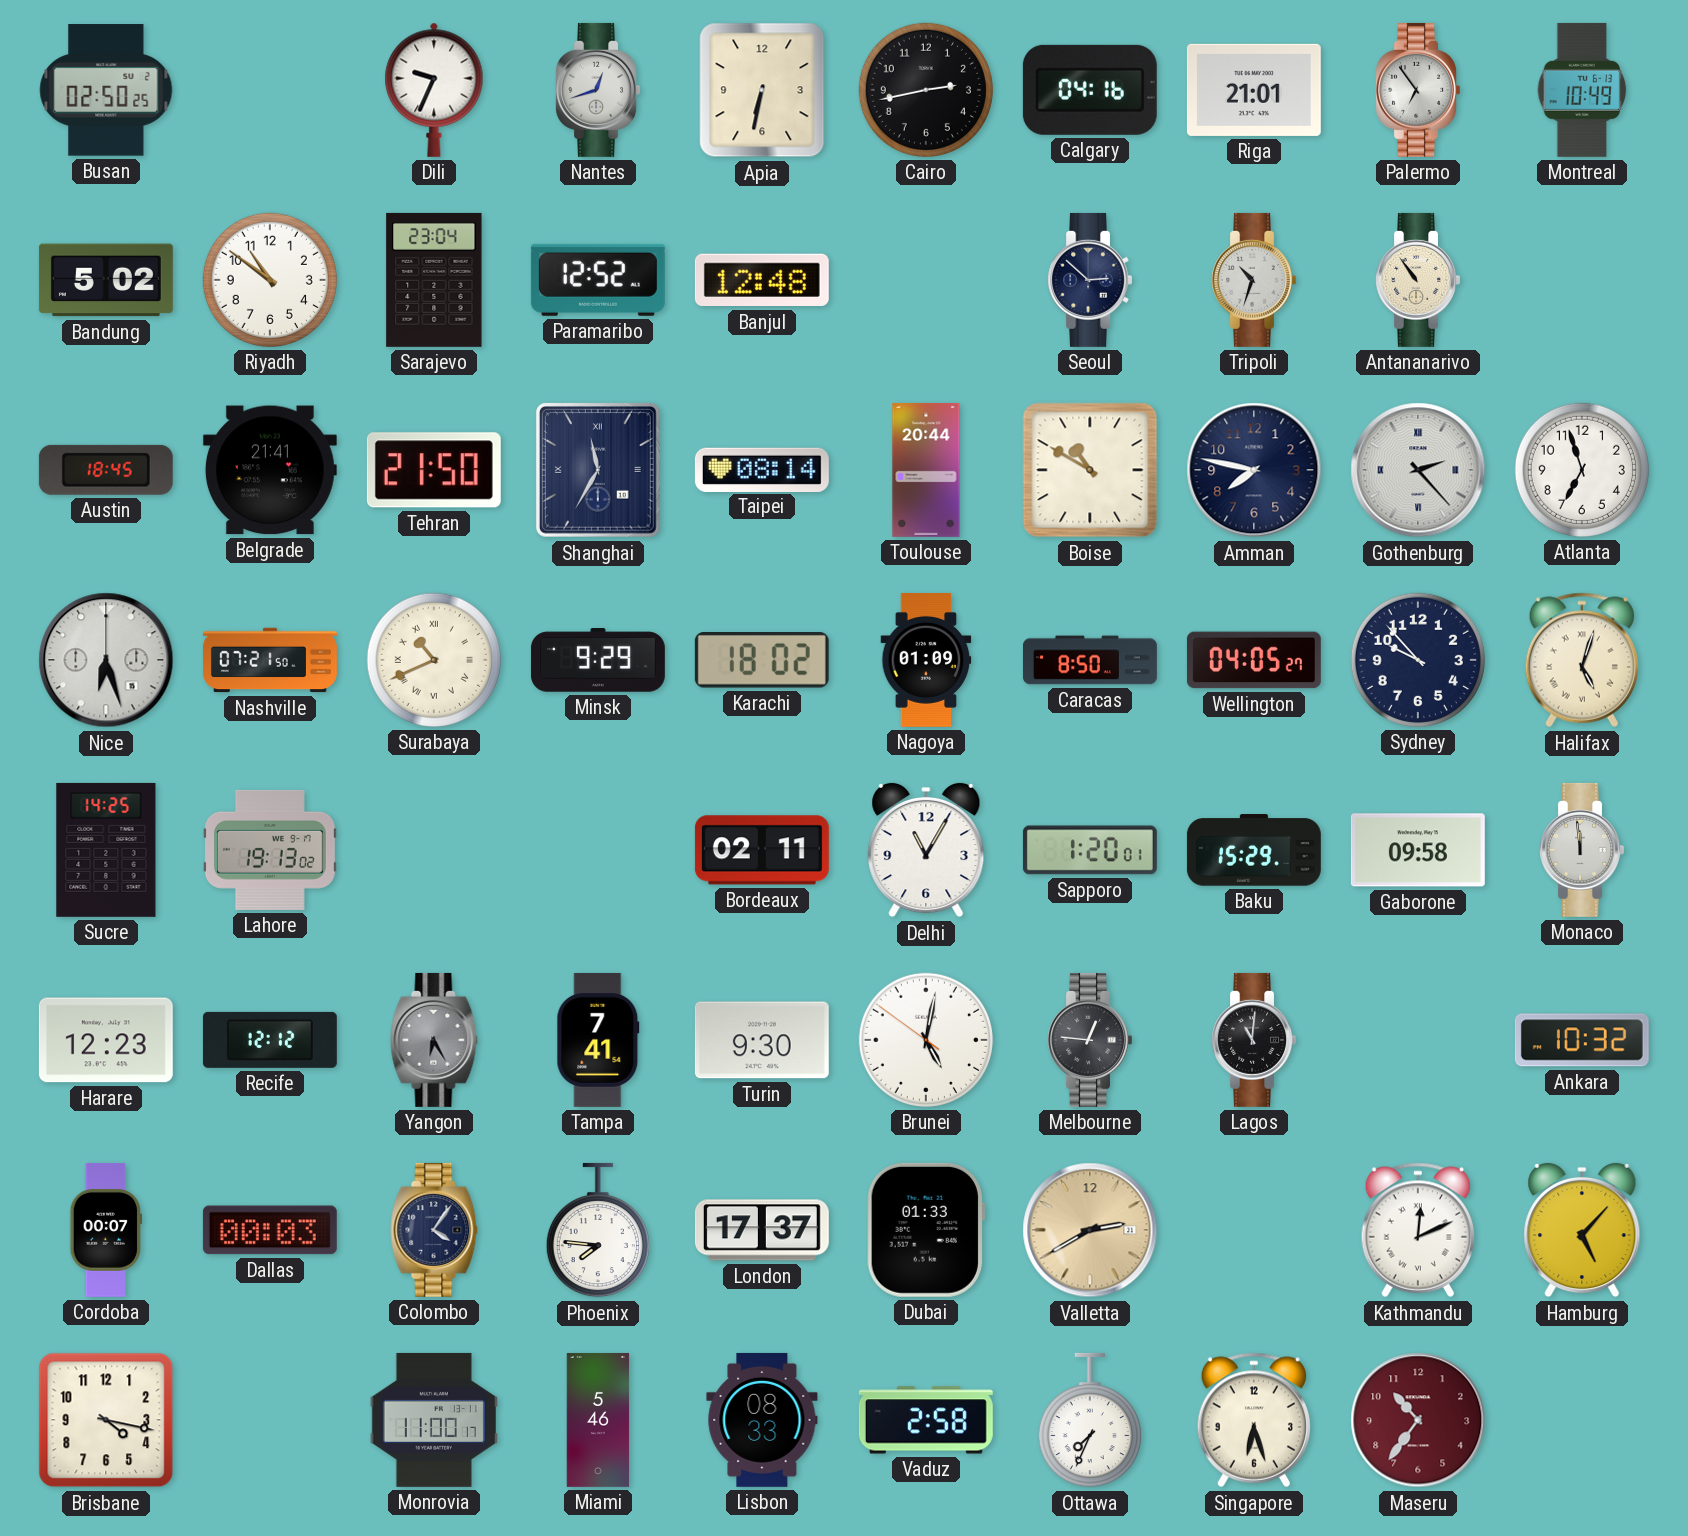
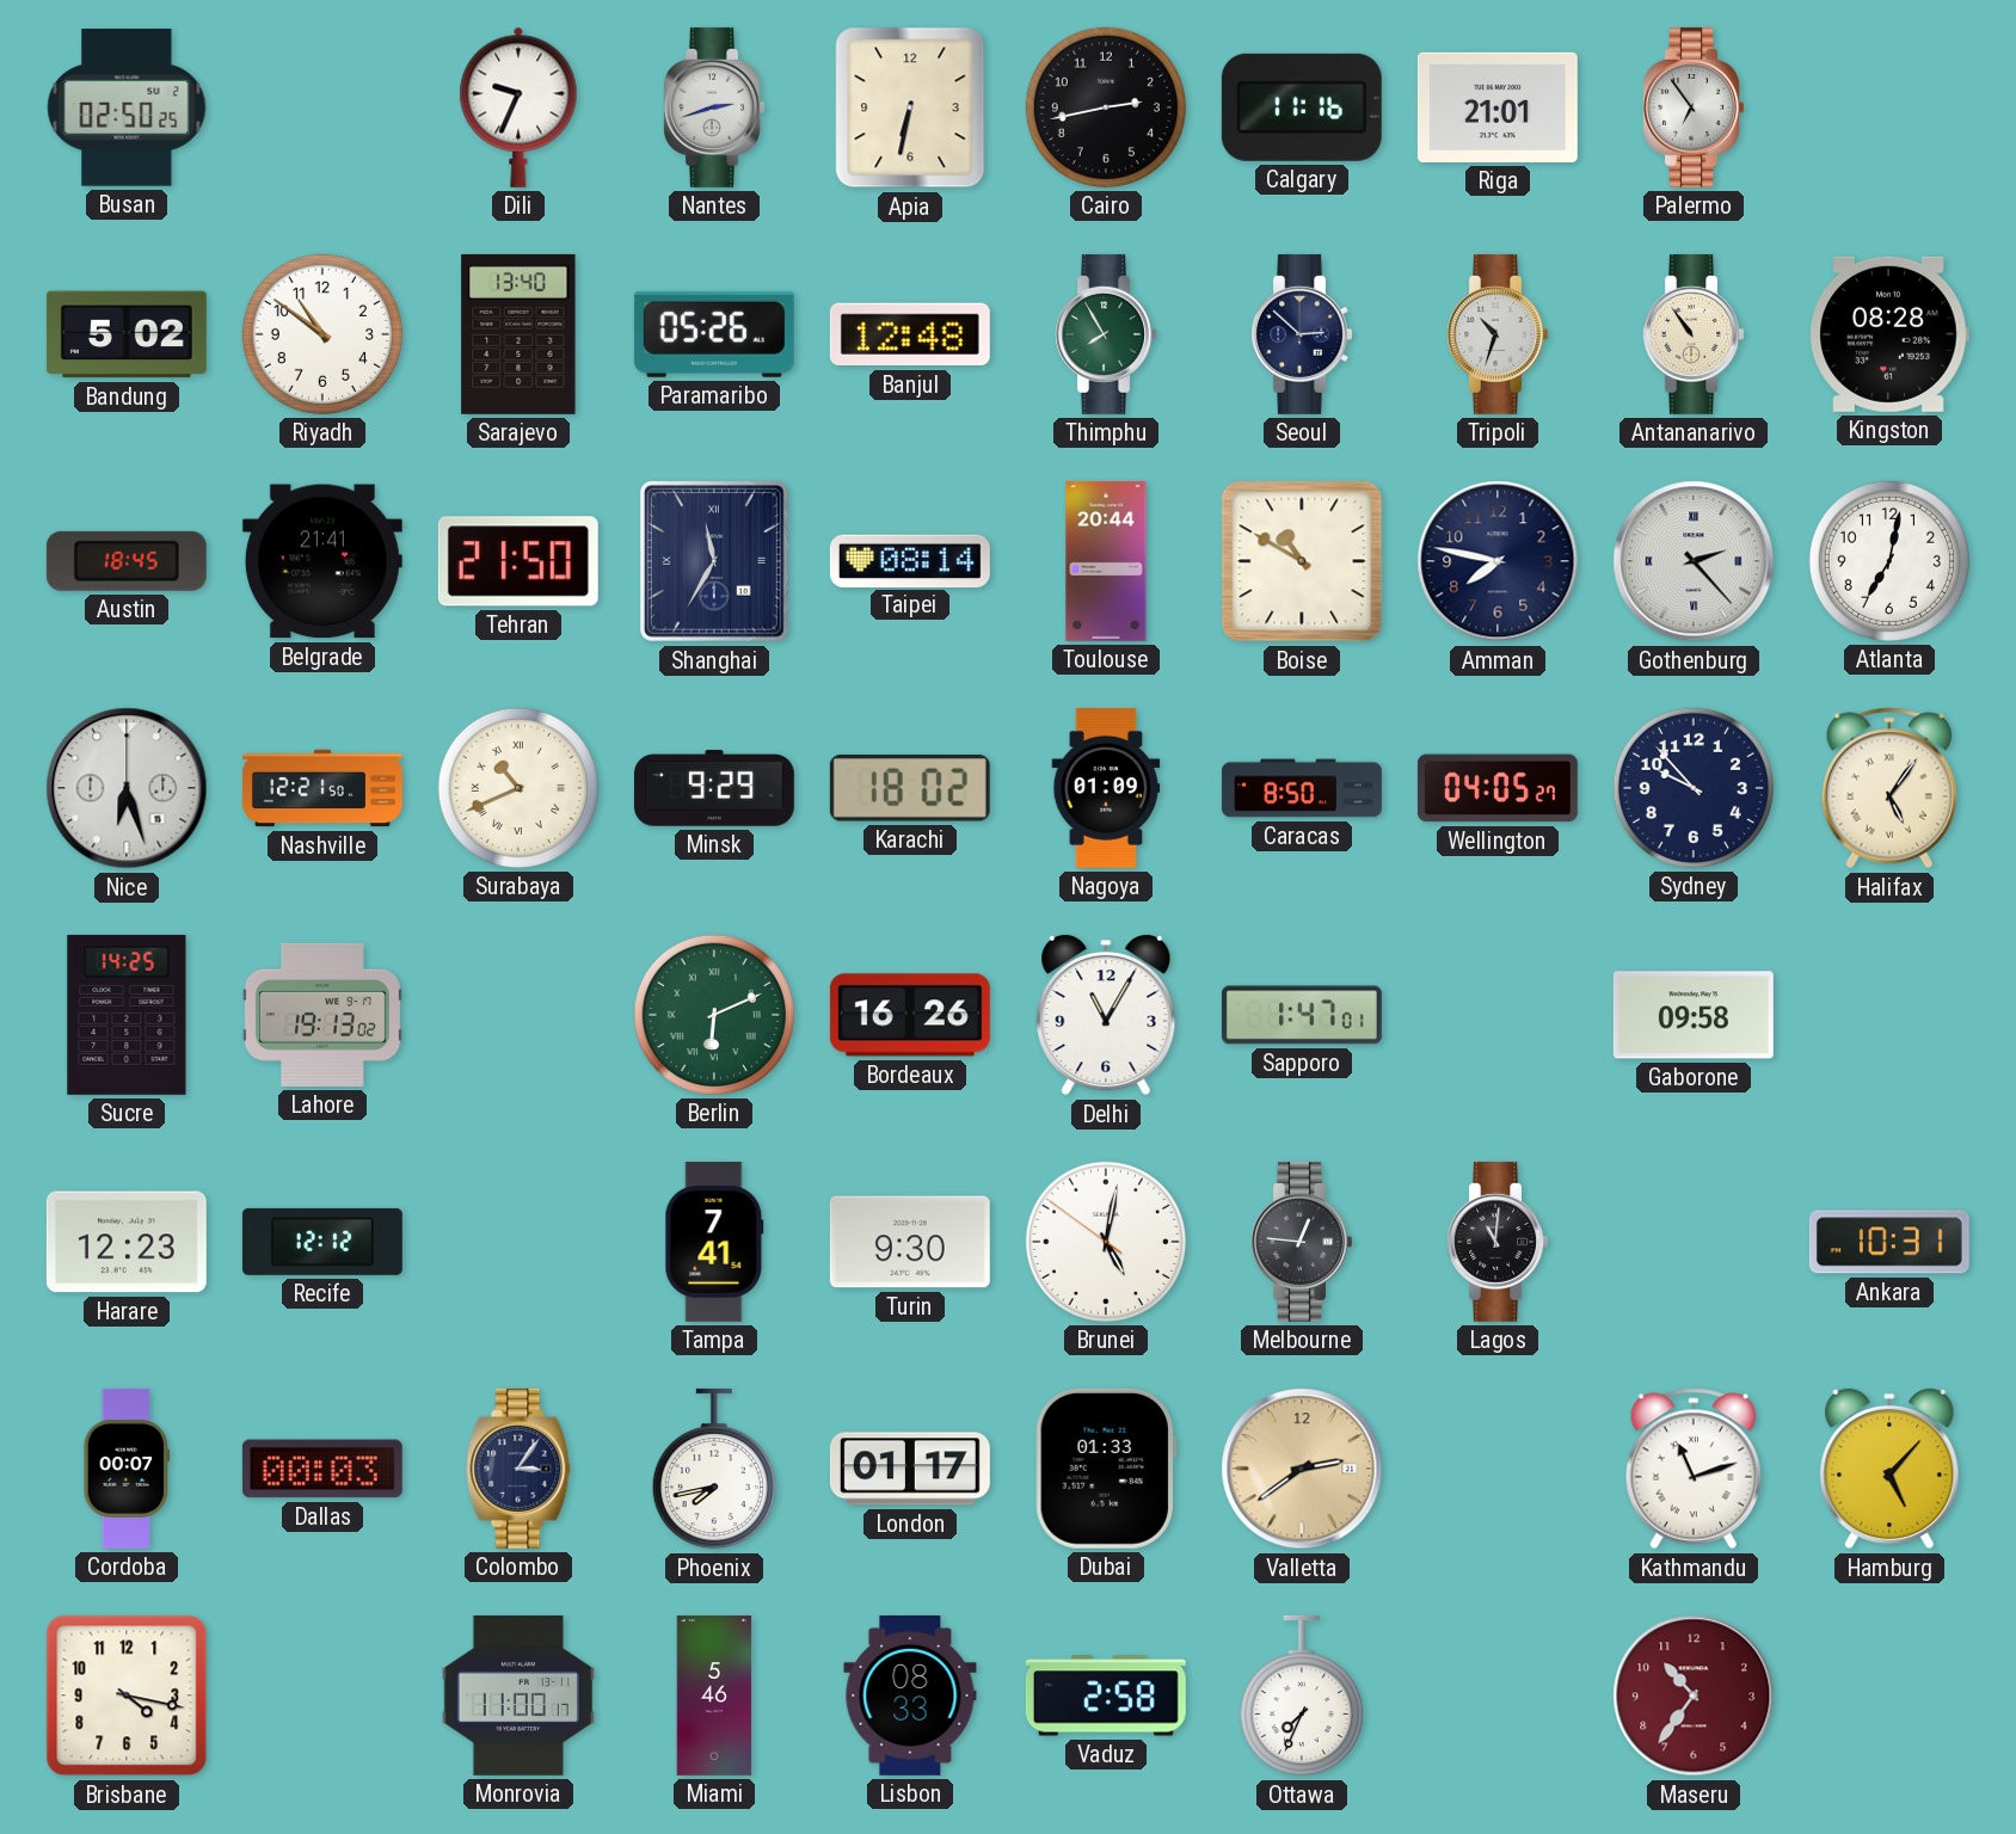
Nantes: 12:42 -> 2:42
Calgary: 04:16 -> 11:16
Montreal: 10:49 -> none
Sarajevo: 23:04 -> 13:40
Paramaribo: 12:52 -> 05:26
Thimphu: none -> 7:55
Kingston: none -> 08:28
Atlanta: 6:57 -> 7:02
Nashville: 07:21 -> 12:21
Halifax: 5:03 -> 5:06
Berlin: none -> 6:11
Bordeaux: 02:11 -> 16:26
Sapporo: 1:20 -> 1:47
Baku: 15:29 -> none
Monaco: 11:59 -> none
Yangon: 6:25 -> none
Ankara: 10:32 -> 10:31
Colombo: 4:06 -> 3:06
Phoenix: 7:46 -> 7:43
London: 17:37 -> 01:17
Valletta: 2:40 -> 2:39
Kathmandu: 12:11 -> 11:12
Singapore: 6:27 -> none
